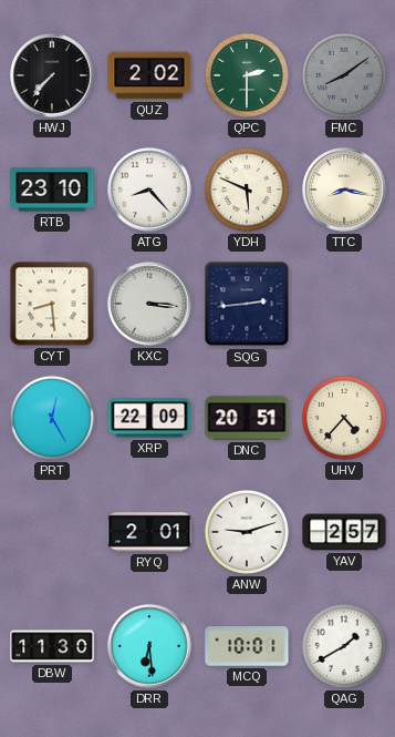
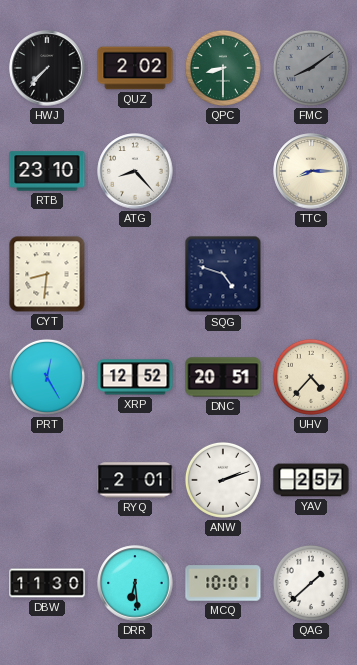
QPC: 2:30 -> 8:30
YDH: 5:49 -> none
TTC: 8:17 -> 8:15
CYT: 8:29 -> 8:31
KXC: 3:16 -> none
SQG: 2:44 -> 4:48
XRP: 22:09 -> 12:52
ANW: 9:12 -> 2:12
QAG: 1:40 -> 1:38
